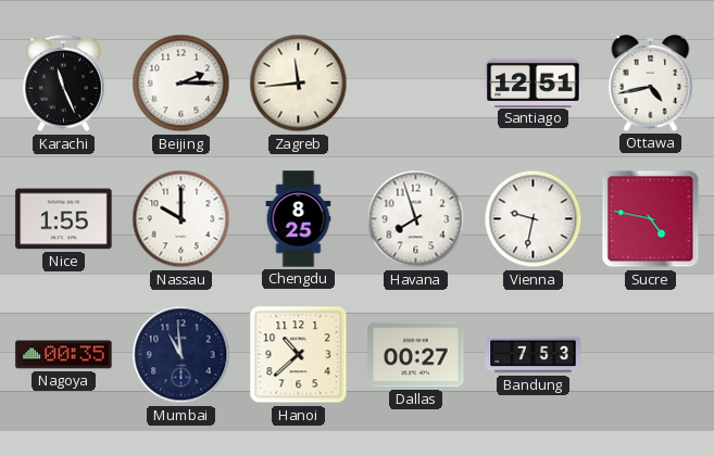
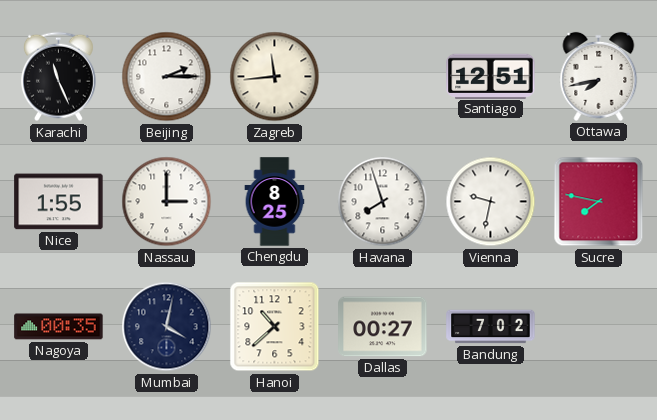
Ottawa: 4:43 -> 7:43
Nassau: 10:00 -> 3:00
Sucre: 4:47 -> 7:47
Mumbai: 10:59 -> 4:02
Bandung: 7:53 -> 7:02
